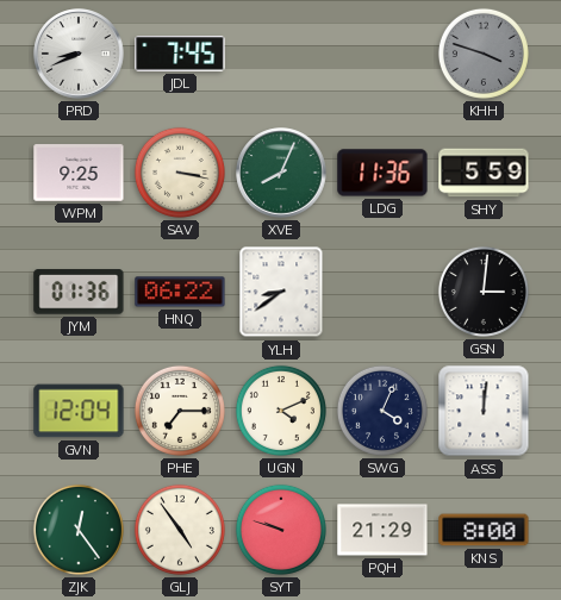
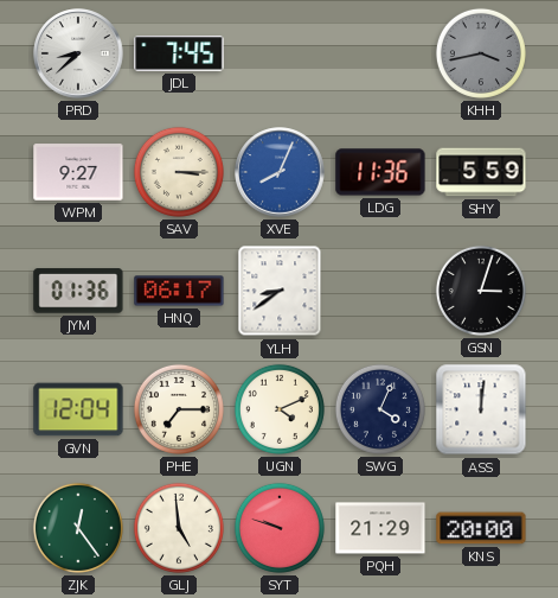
PRD: 8:41 -> 8:38
KHH: 3:48 -> 3:43
WPM: 9:25 -> 9:27
SAV: 3:17 -> 3:15
XVE dial: green -> blue
HNQ: 06:22 -> 06:17
GSN: 3:01 -> 3:03
GLJ: 4:54 -> 4:59
KNS: 8:00 -> 20:00
